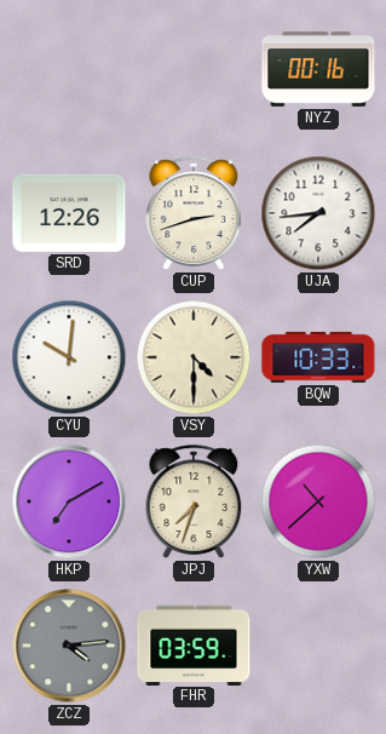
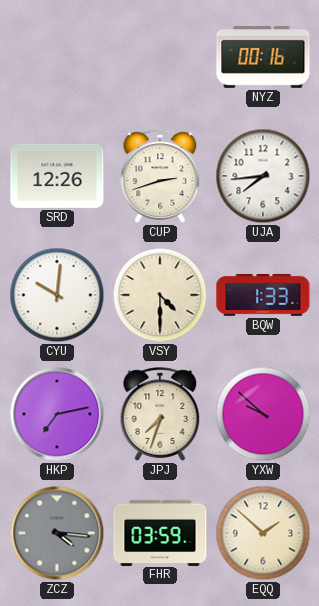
BQW: 10:33 -> 1:33
HKP: 7:10 -> 7:13
YXW: 10:38 -> 9:52
ZCZ: 4:14 -> 4:16
EQQ: none -> 1:52
